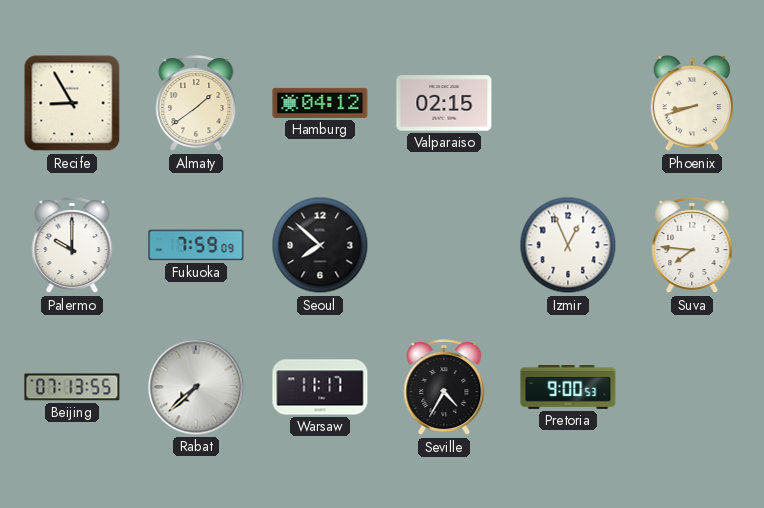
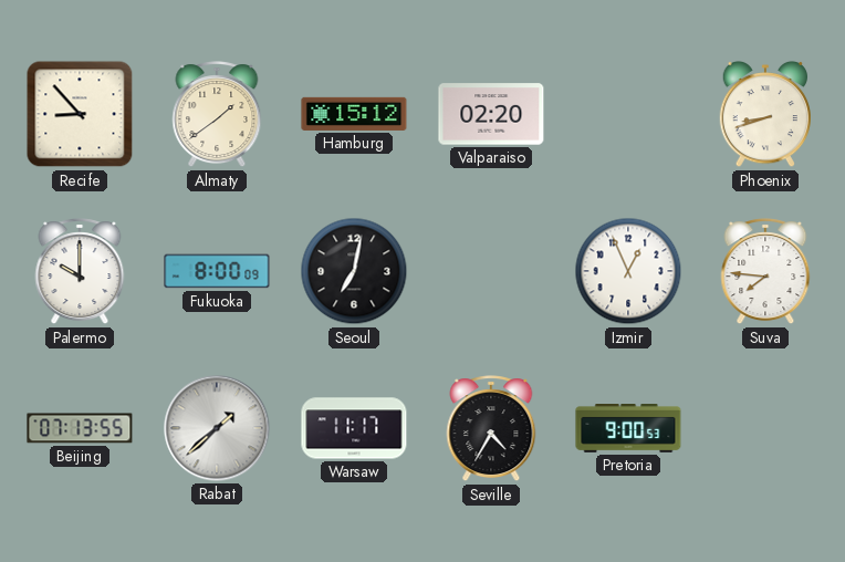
Recife: 8:55 -> 8:53
Hamburg: 04:12 -> 15:12
Valparaiso: 02:15 -> 02:20
Fukuoka: 7:59 -> 8:00
Seoul: 7:52 -> 7:02
Rabat: 7:38 -> 1:38
